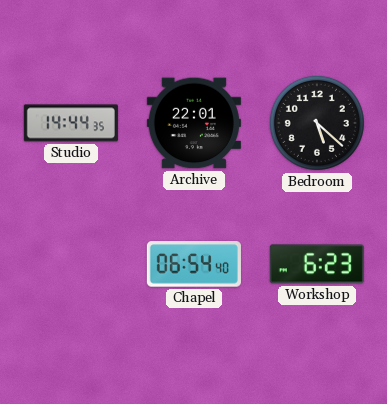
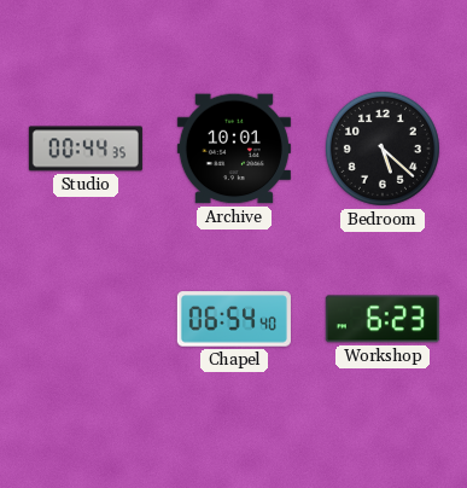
Studio: 14:44 -> 00:44
Archive: 22:01 -> 10:01
